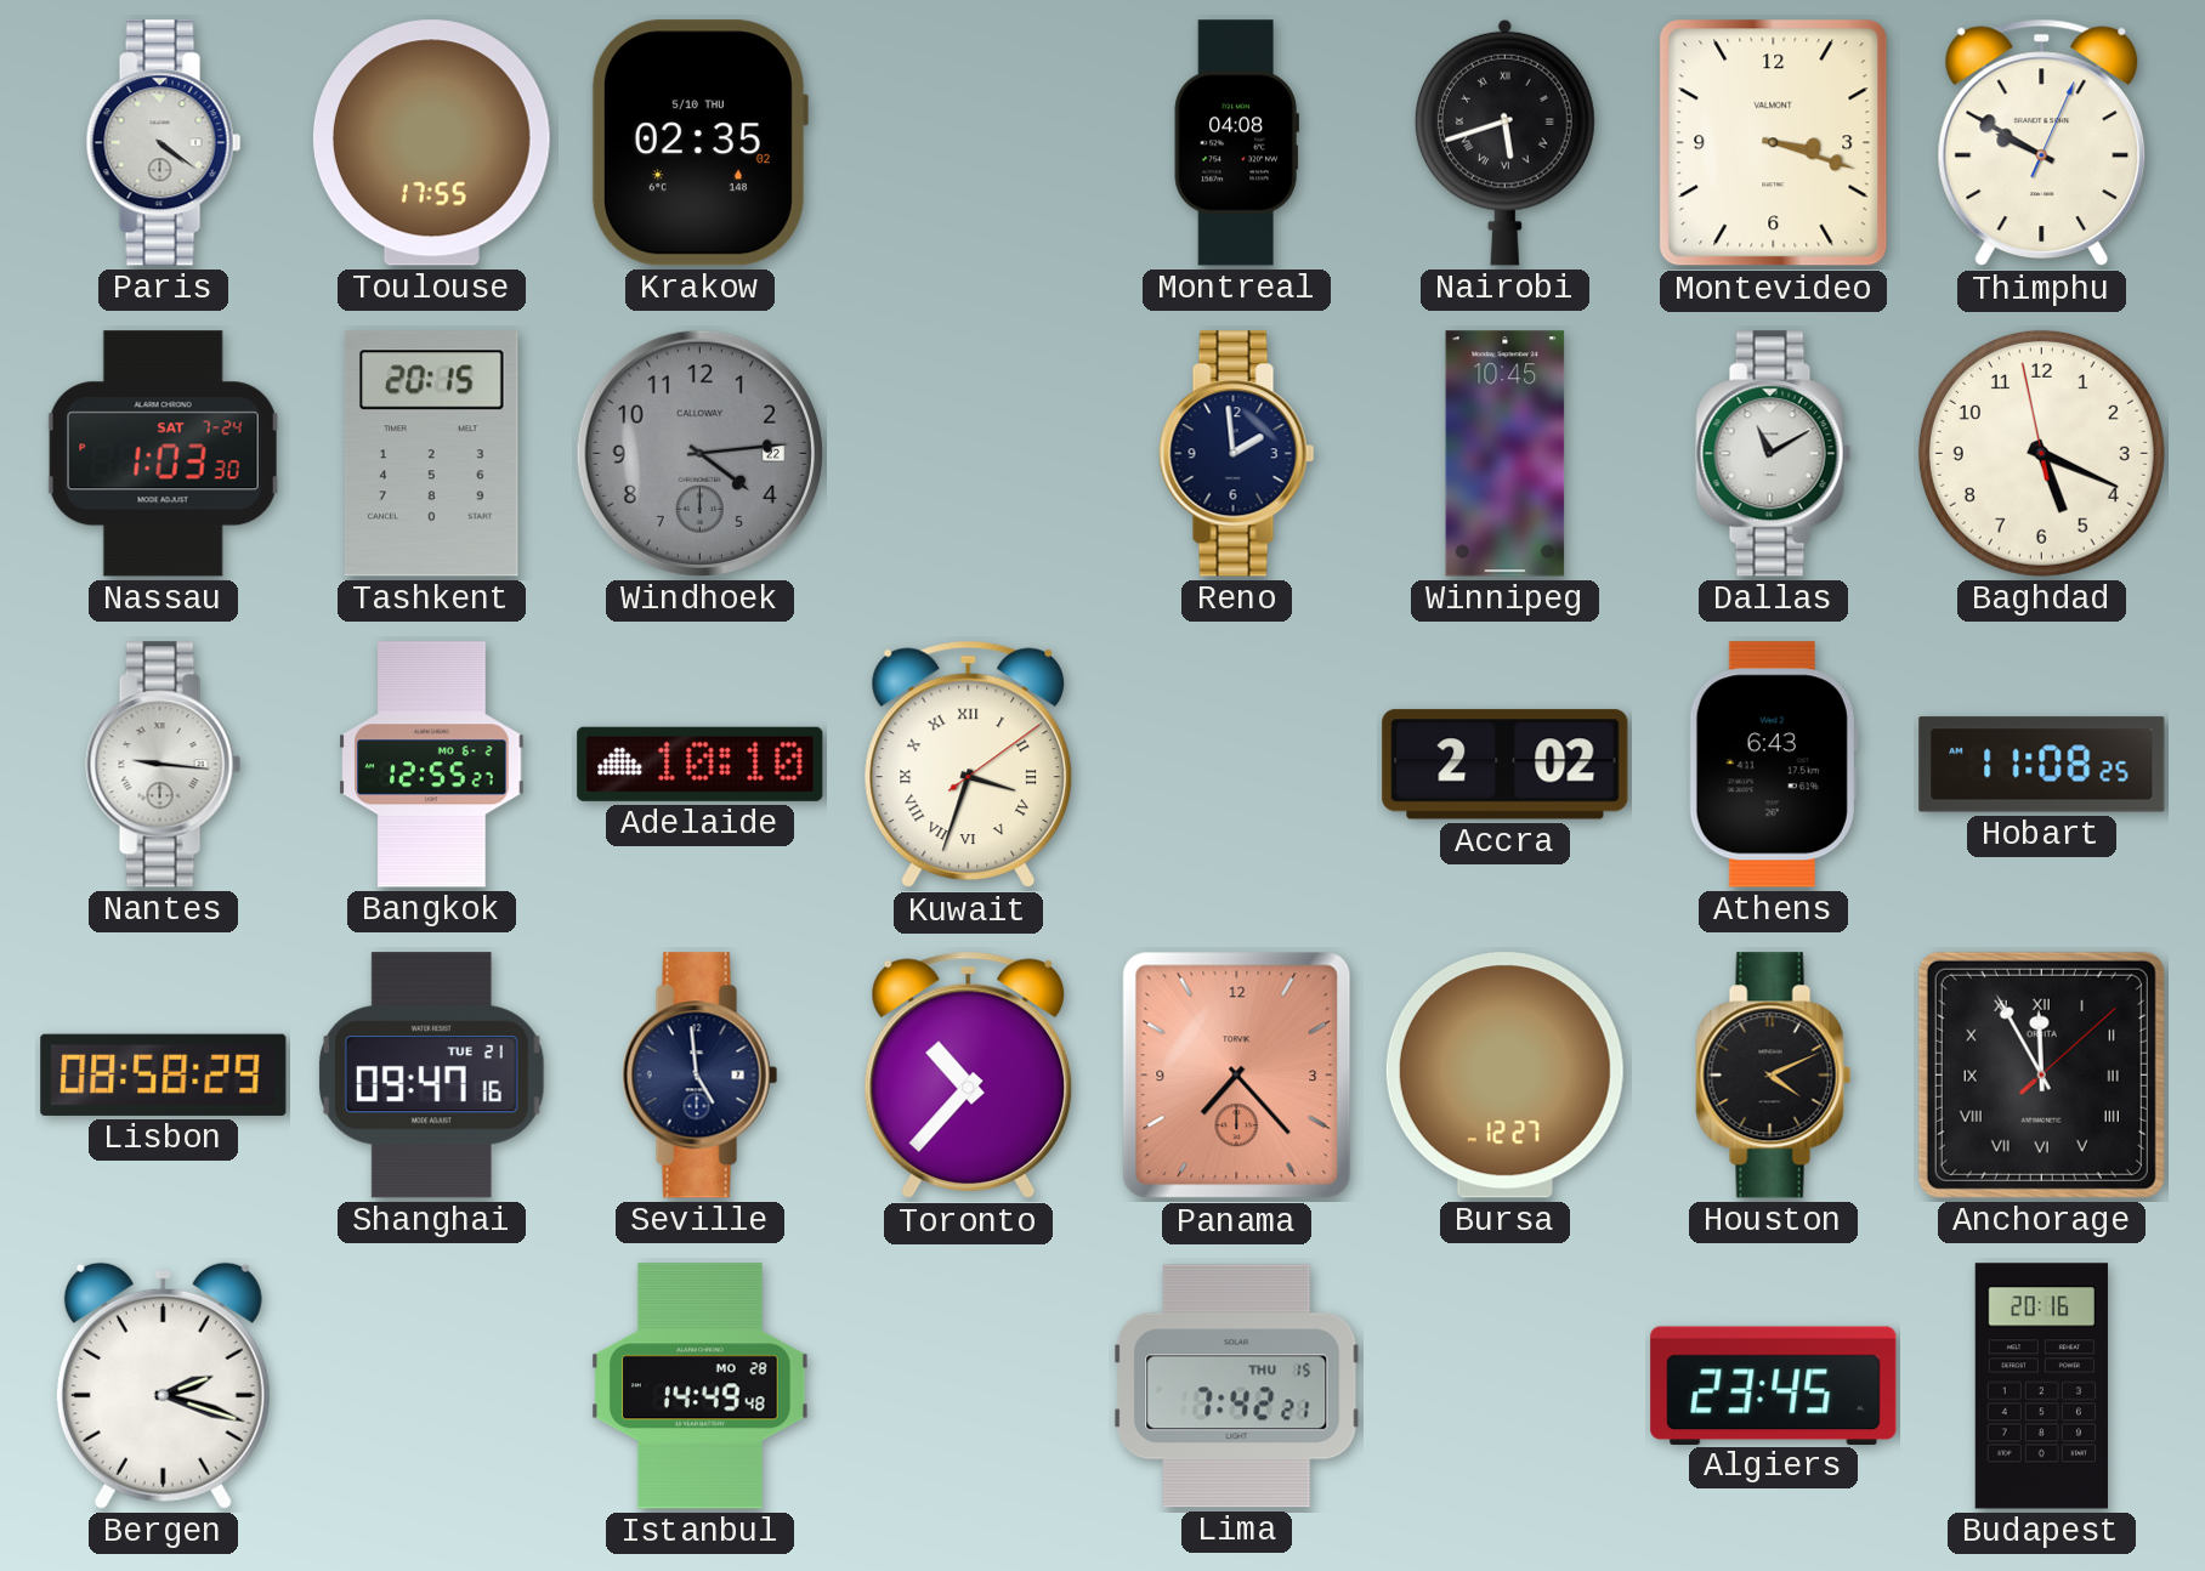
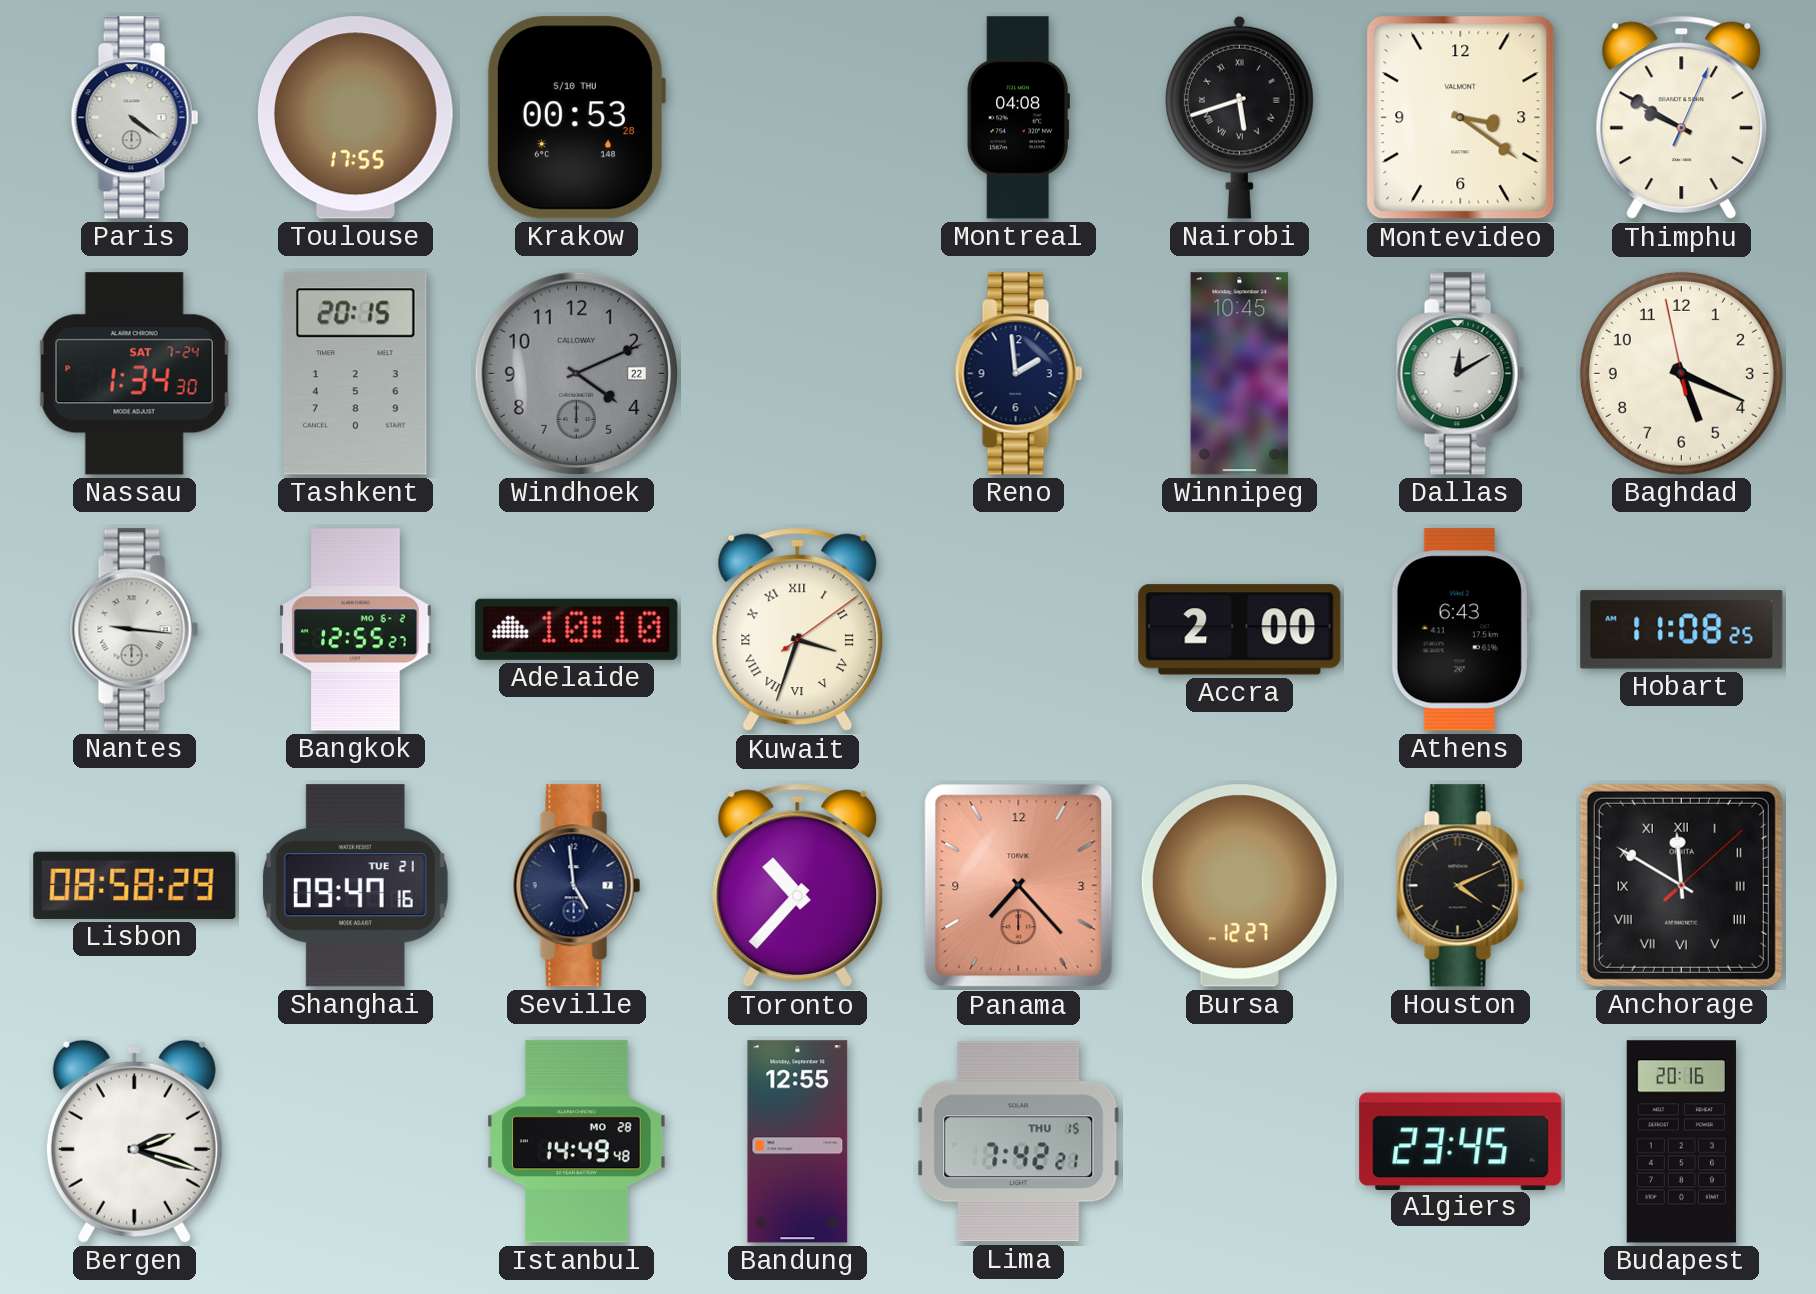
Krakow: 02:35 -> 00:53
Montevideo: 3:18 -> 3:21
Nassau: 1:03 -> 1:34
Windhoek: 4:14 -> 4:11
Dallas: 11:10 -> 12:10
Accra: 2:02 -> 2:00
Anchorage: 11:55 -> 11:50
Bandung: none -> 12:55
